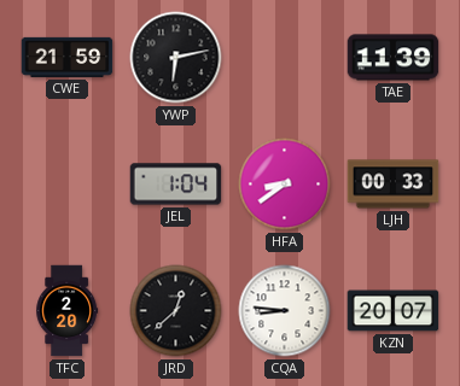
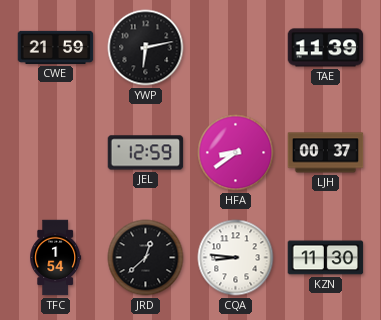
JEL: 1:04 -> 12:59
LJH: 00:33 -> 00:37
TFC: 2:20 -> 1:54
KZN: 20:07 -> 11:30
